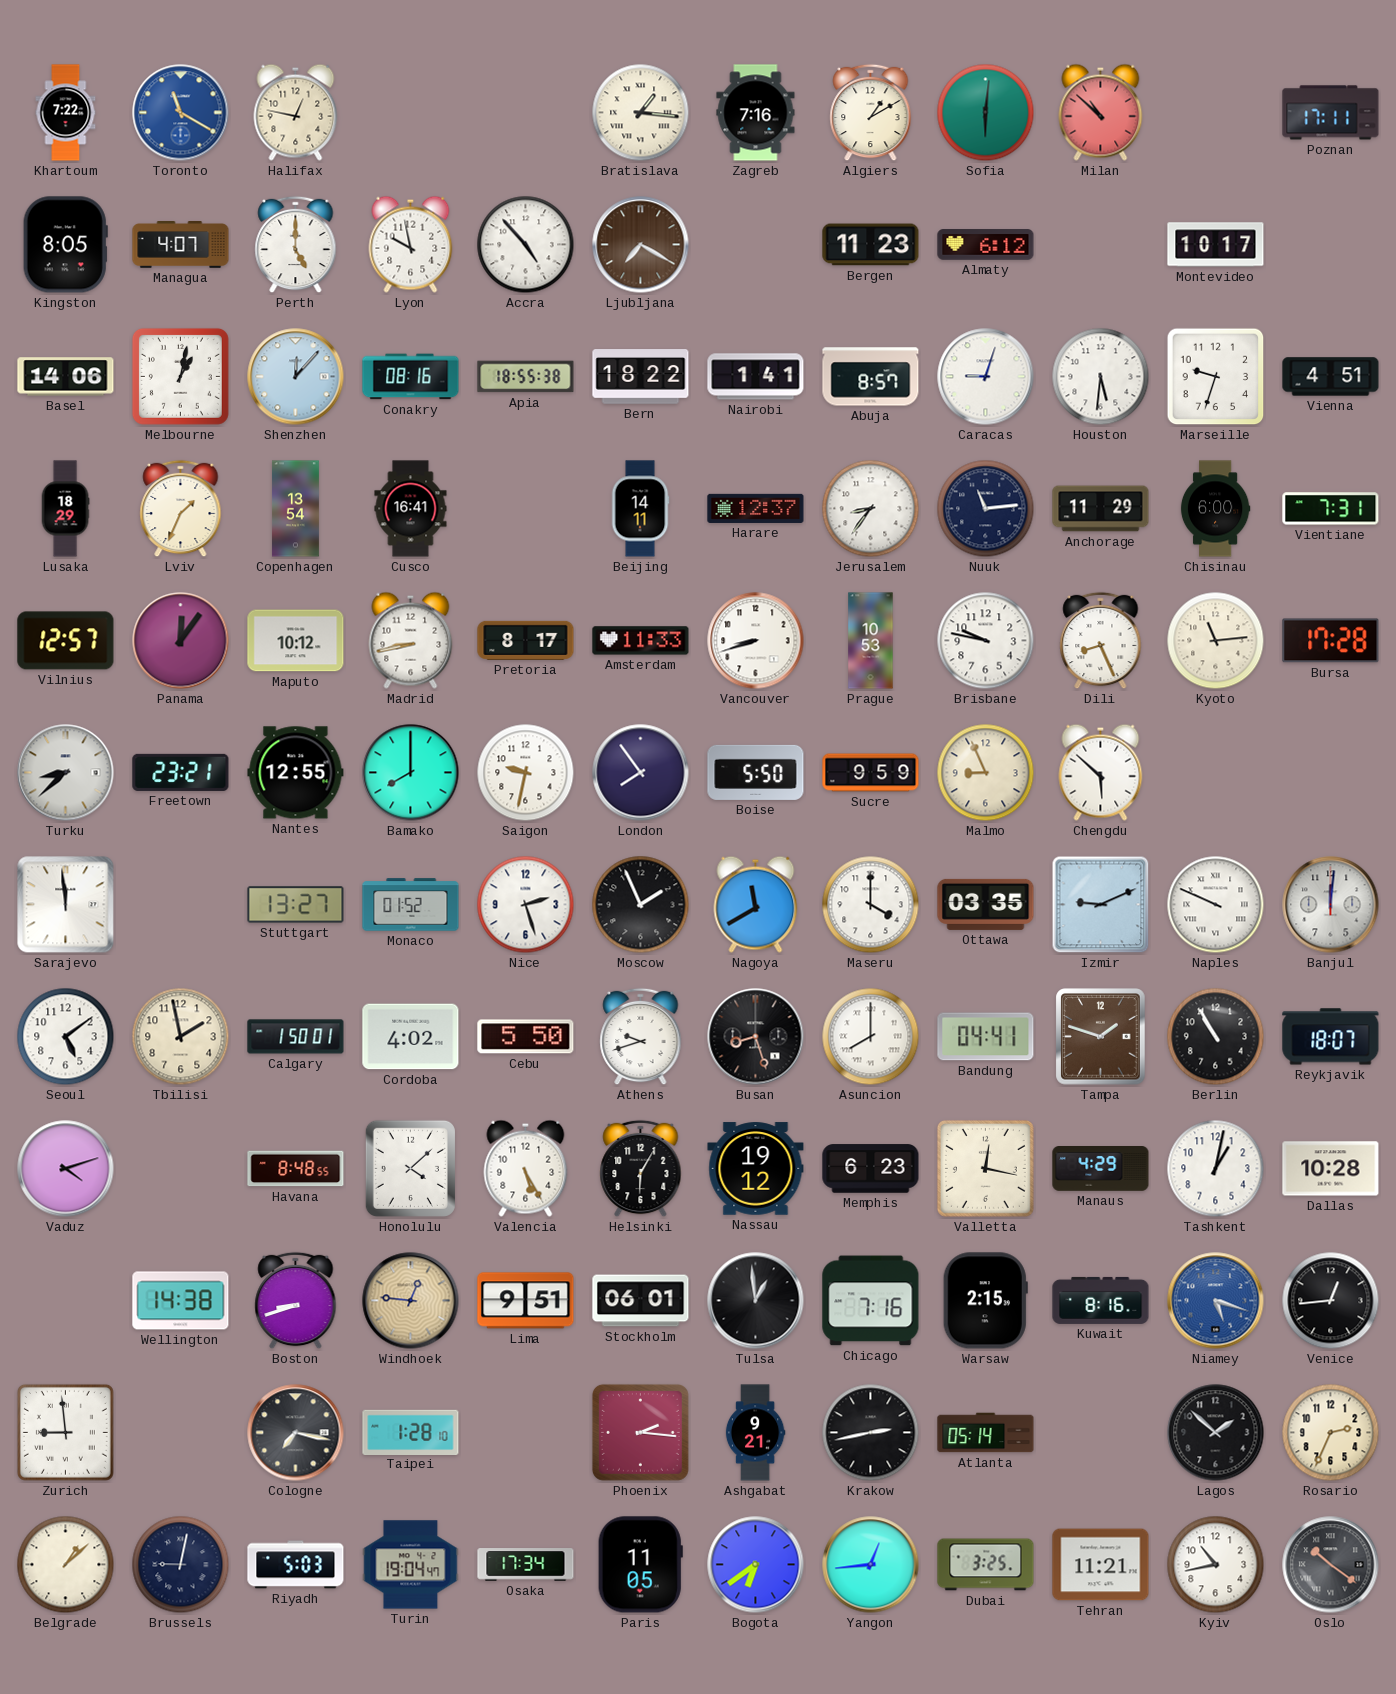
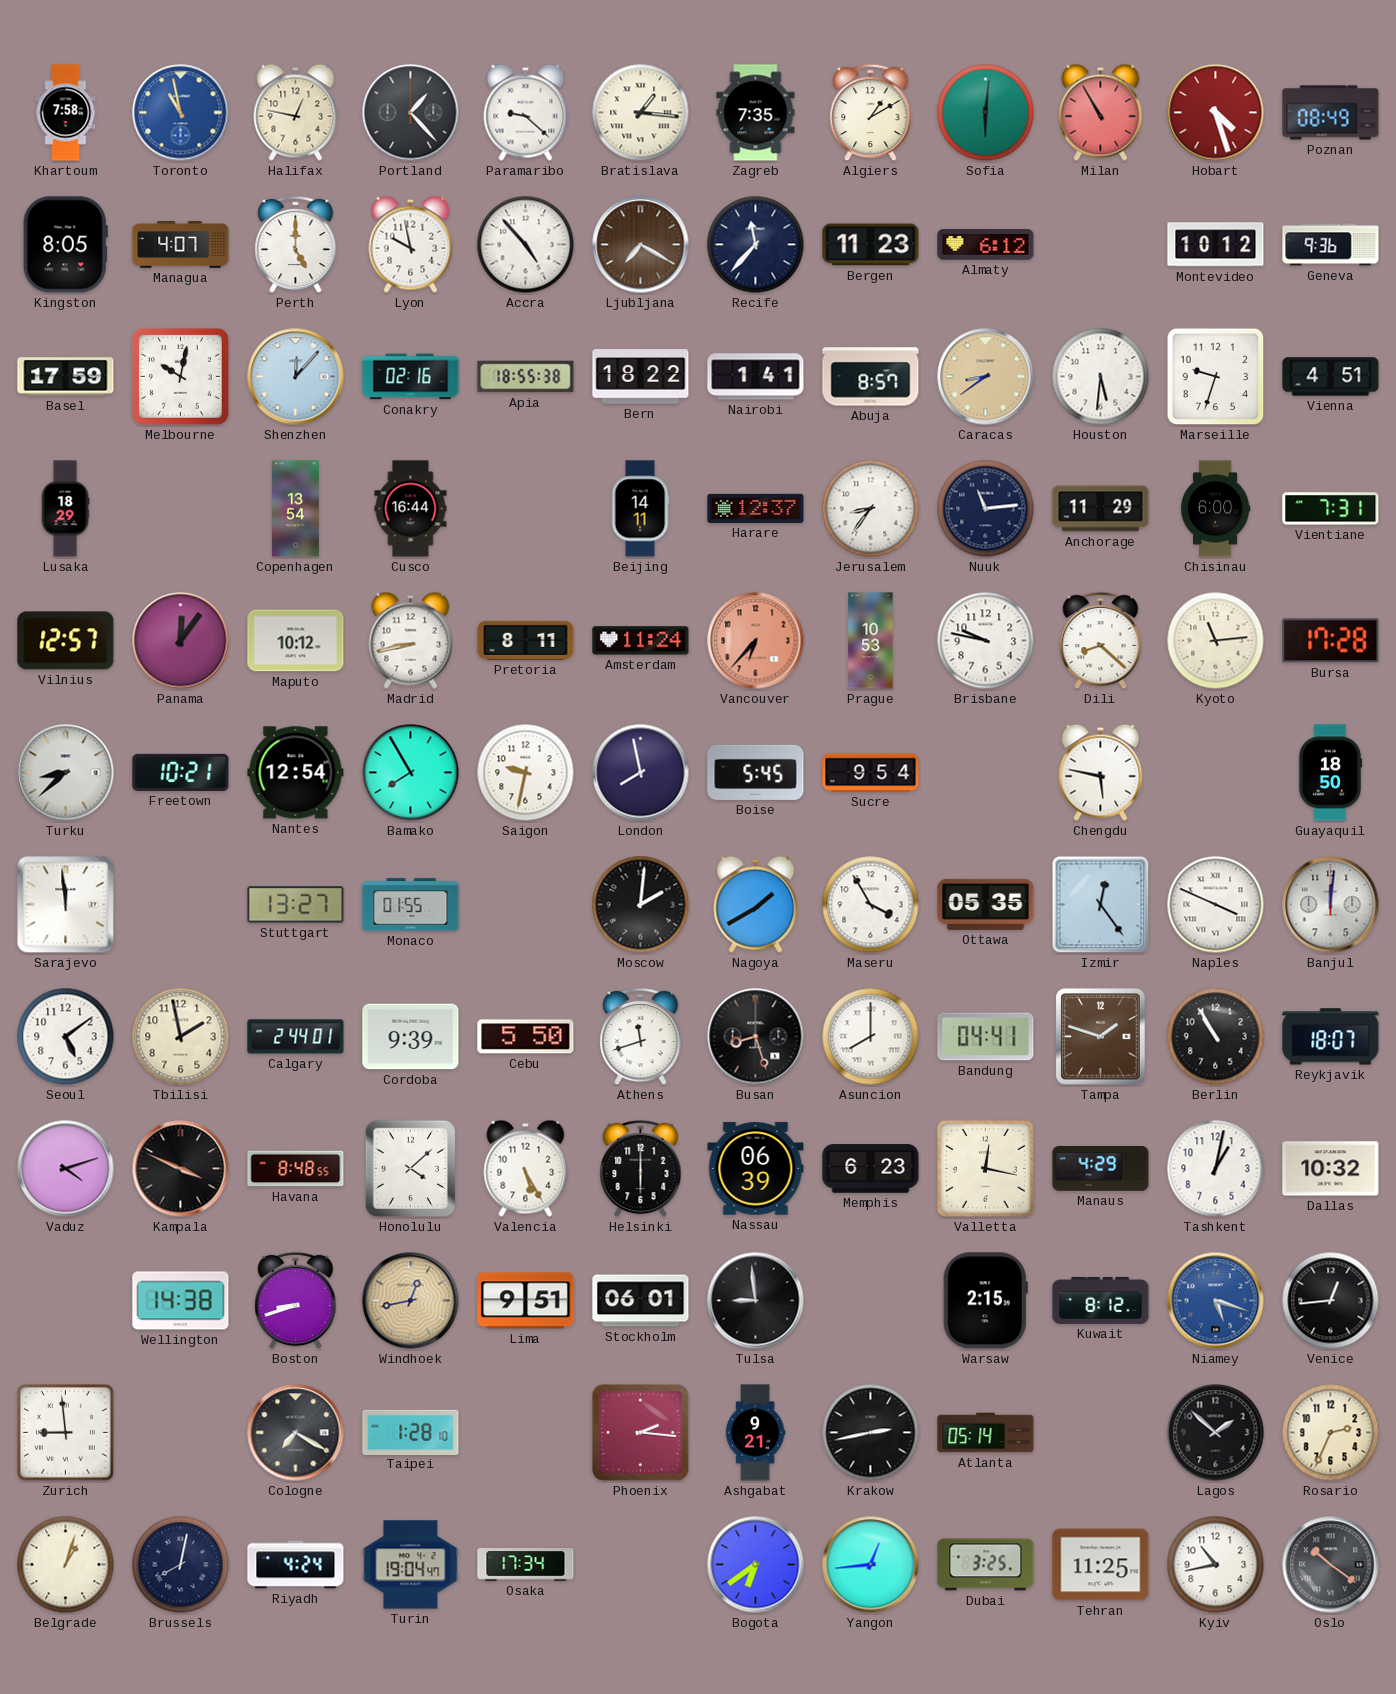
Khartoum: 7:22 -> 7:58
Toronto: 11:20 -> 10:58
Portland: none -> 1:23
Paramaribo: none -> 9:22
Zagreb: 7:16 -> 7:35
Milan: 10:52 -> 10:55
Hobart: none -> 4:27
Poznan: 17:11 -> 08:49
Recife: none -> 11:37
Montevideo: 10:17 -> 10:12
Geneva: none -> 9:36
Basel: 14:06 -> 17:59
Melbourne: 1:02 -> 10:02
Conakry: 08:16 -> 02:16
Caracas: 9:03 -> 8:39
Caracas dial: white -> champagne
Lviv: 1:34 -> none
Cusco: 16:41 -> 16:44
Pretoria: 8:17 -> 8:11
Amsterdam: 11:33 -> 11:24
Vancouver: 8:42 -> 6:37
Vancouver dial: white -> salmon
Dili: 8:26 -> 8:22
Freetown: 23:21 -> 10:21
Nantes: 12:55 -> 12:54
Bamako: 8:00 -> 7:55
London: 7:54 -> 7:58
Boise: 5:50 -> 5:45
Sucre: 9:59 -> 9:54
Malmo: 8:56 -> none
Chengdu: 5:52 -> 5:47
Guayaquil: none -> 18:50
Monaco: 01:52 -> 01:55
Nice: 2:27 -> none
Moscow: 1:56 -> 2:01
Nagoya: 11:40 -> 1:40
Maseru: 4:00 -> 3:55
Ottawa: 03:35 -> 05:35
Izmir: 9:11 -> 12:24
Naples: 9:49 -> 3:49
Calgary: 1:50 -> 2:44
Cordoba: 4:02 -> 9:39
Athens: 9:42 -> 11:42
Kampala: none -> 3:49
Helsinki: 6:05 -> 6:00
Nassau: 19:12 -> 06:39
Dallas: 10:28 -> 10:32
Windhoek: 12:46 -> 12:43
Tulsa: 12:59 -> 8:59
Chicago: 7:16 -> none
Kuwait: 8:16 -> 8:12
Cologne: 7:17 -> 7:20
Belgrade: 1:08 -> 1:03
Brussels: 9:02 -> 8:02
Riyadh: 5:03 -> 4:24
Paris: 11:05 -> none
Tehran: 11:21 -> 11:25
